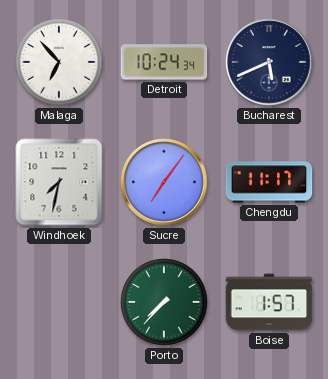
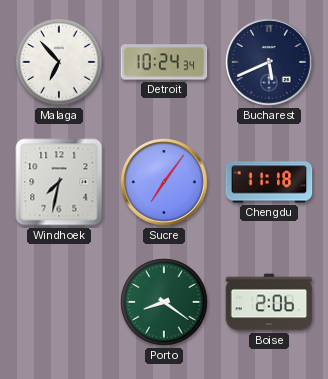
Chengdu: 11:17 -> 11:18
Porto: 7:37 -> 8:21
Boise: 1:57 -> 2:06
